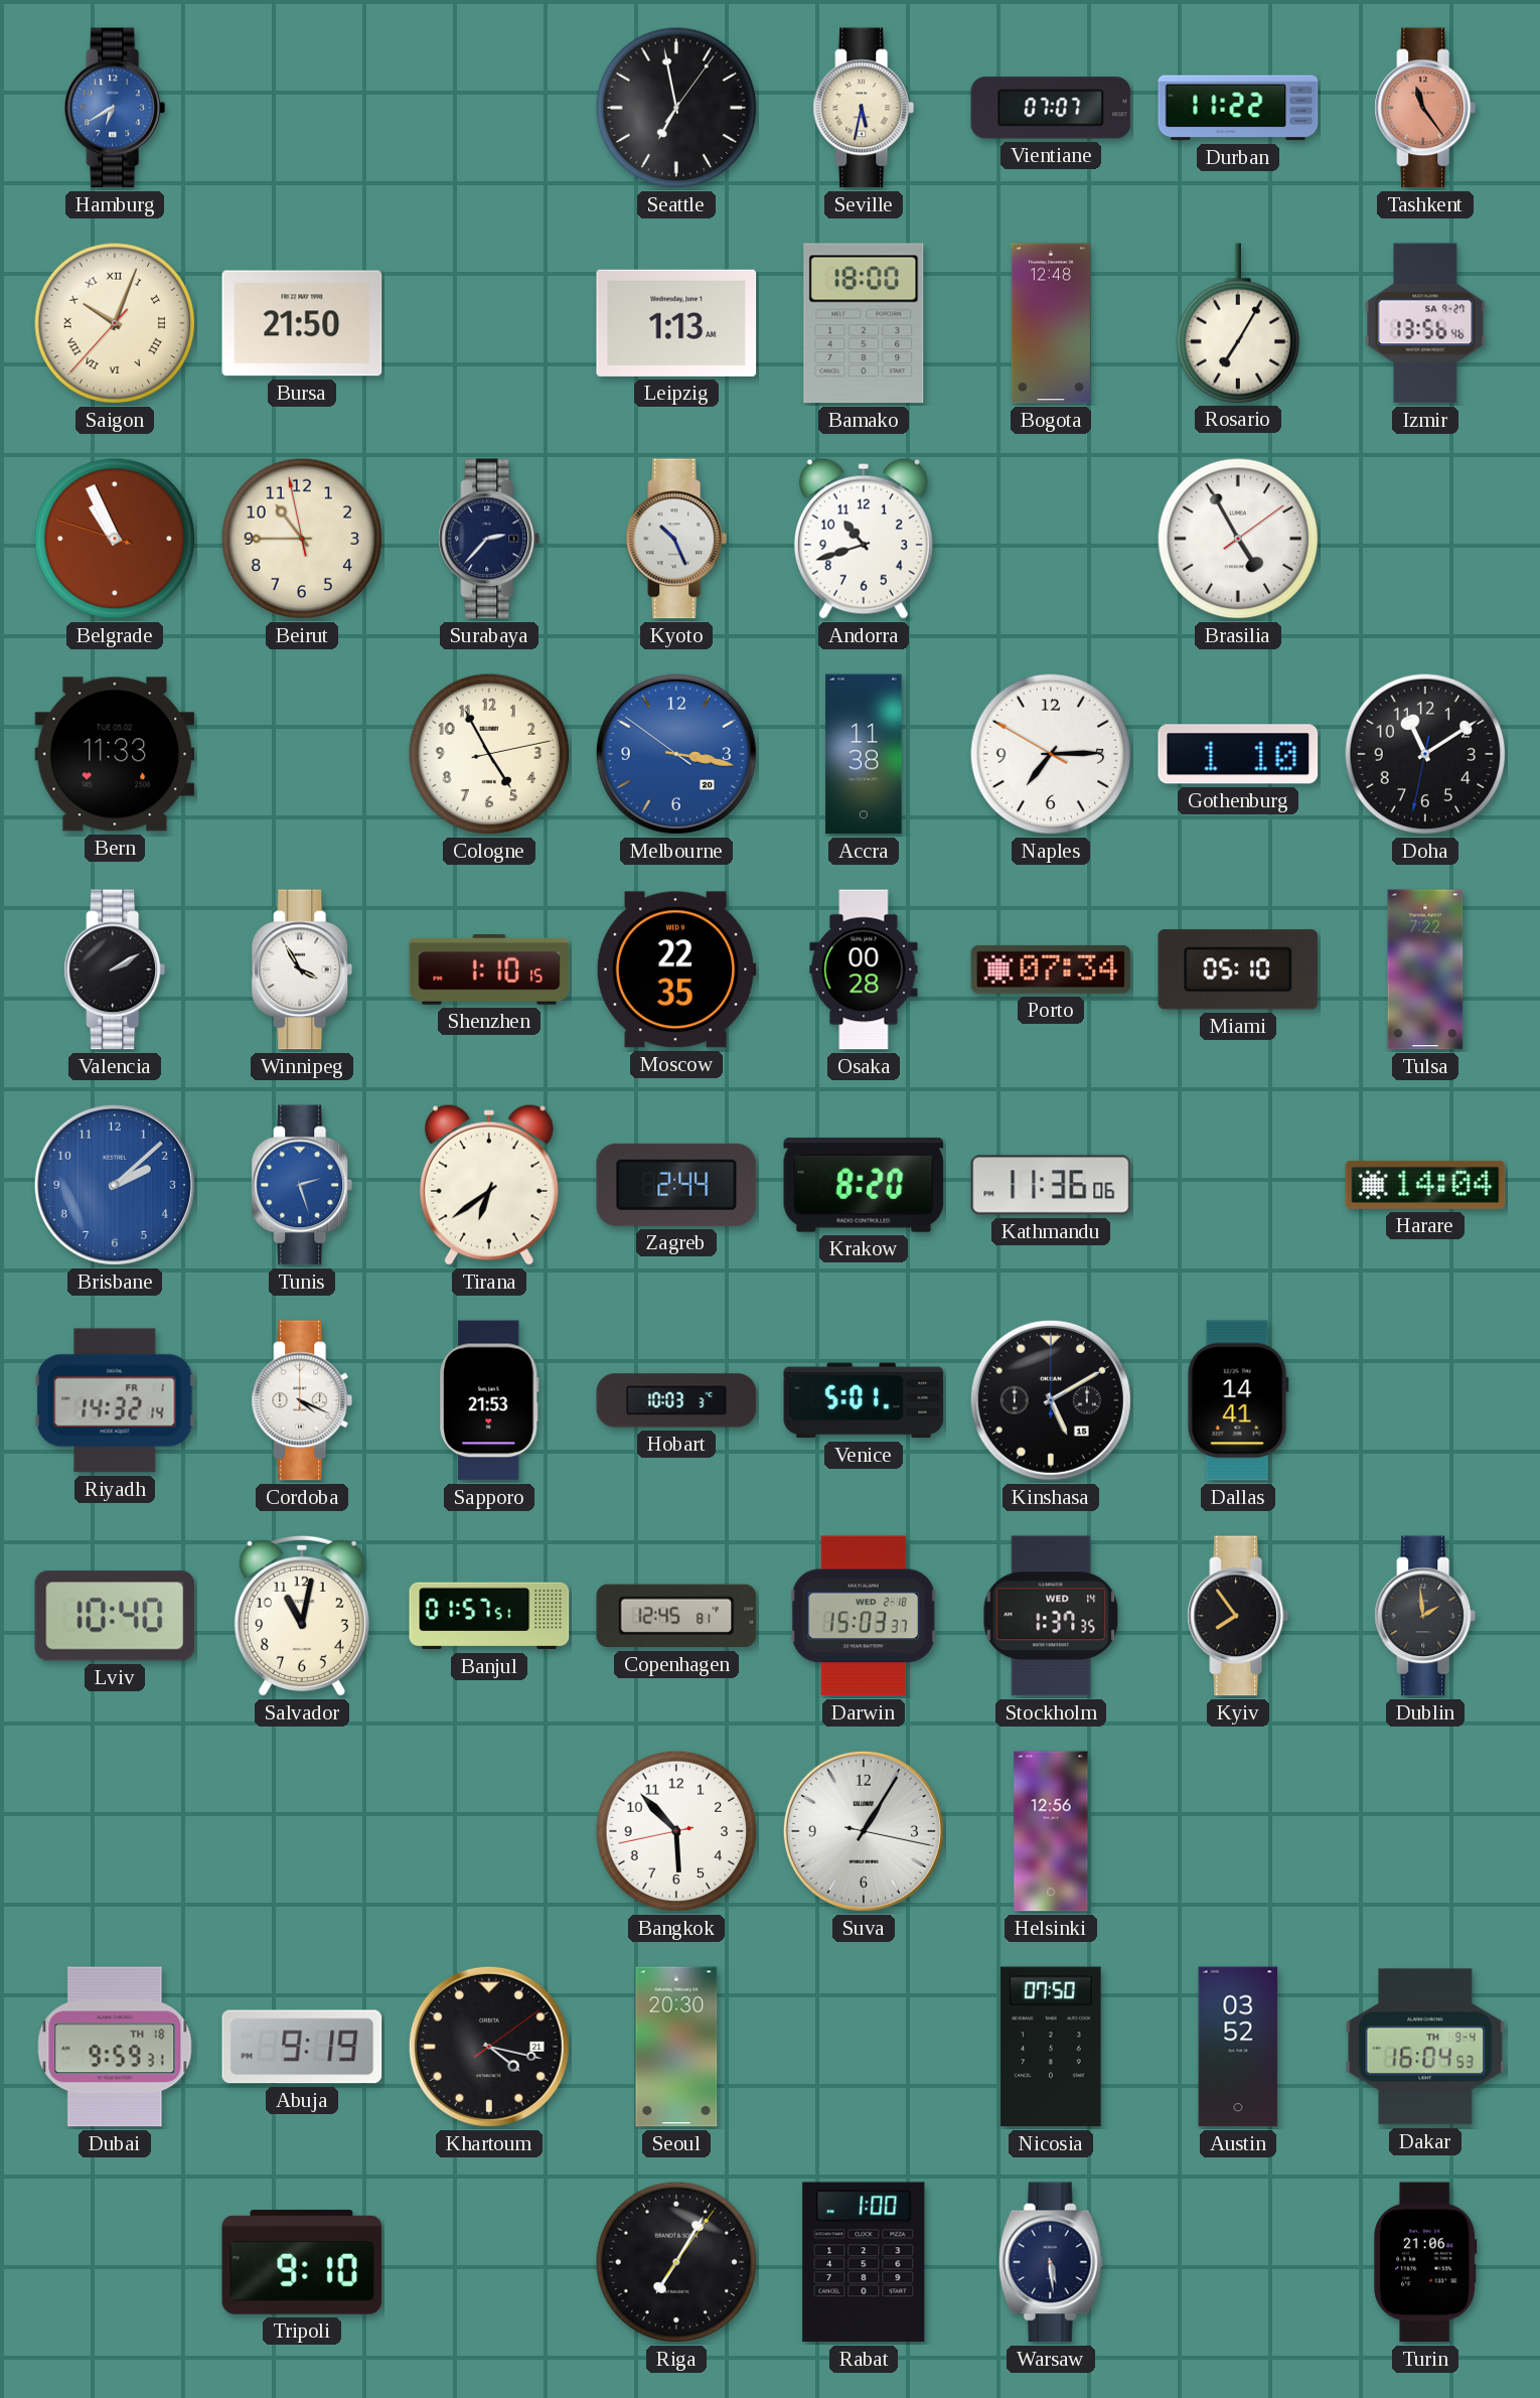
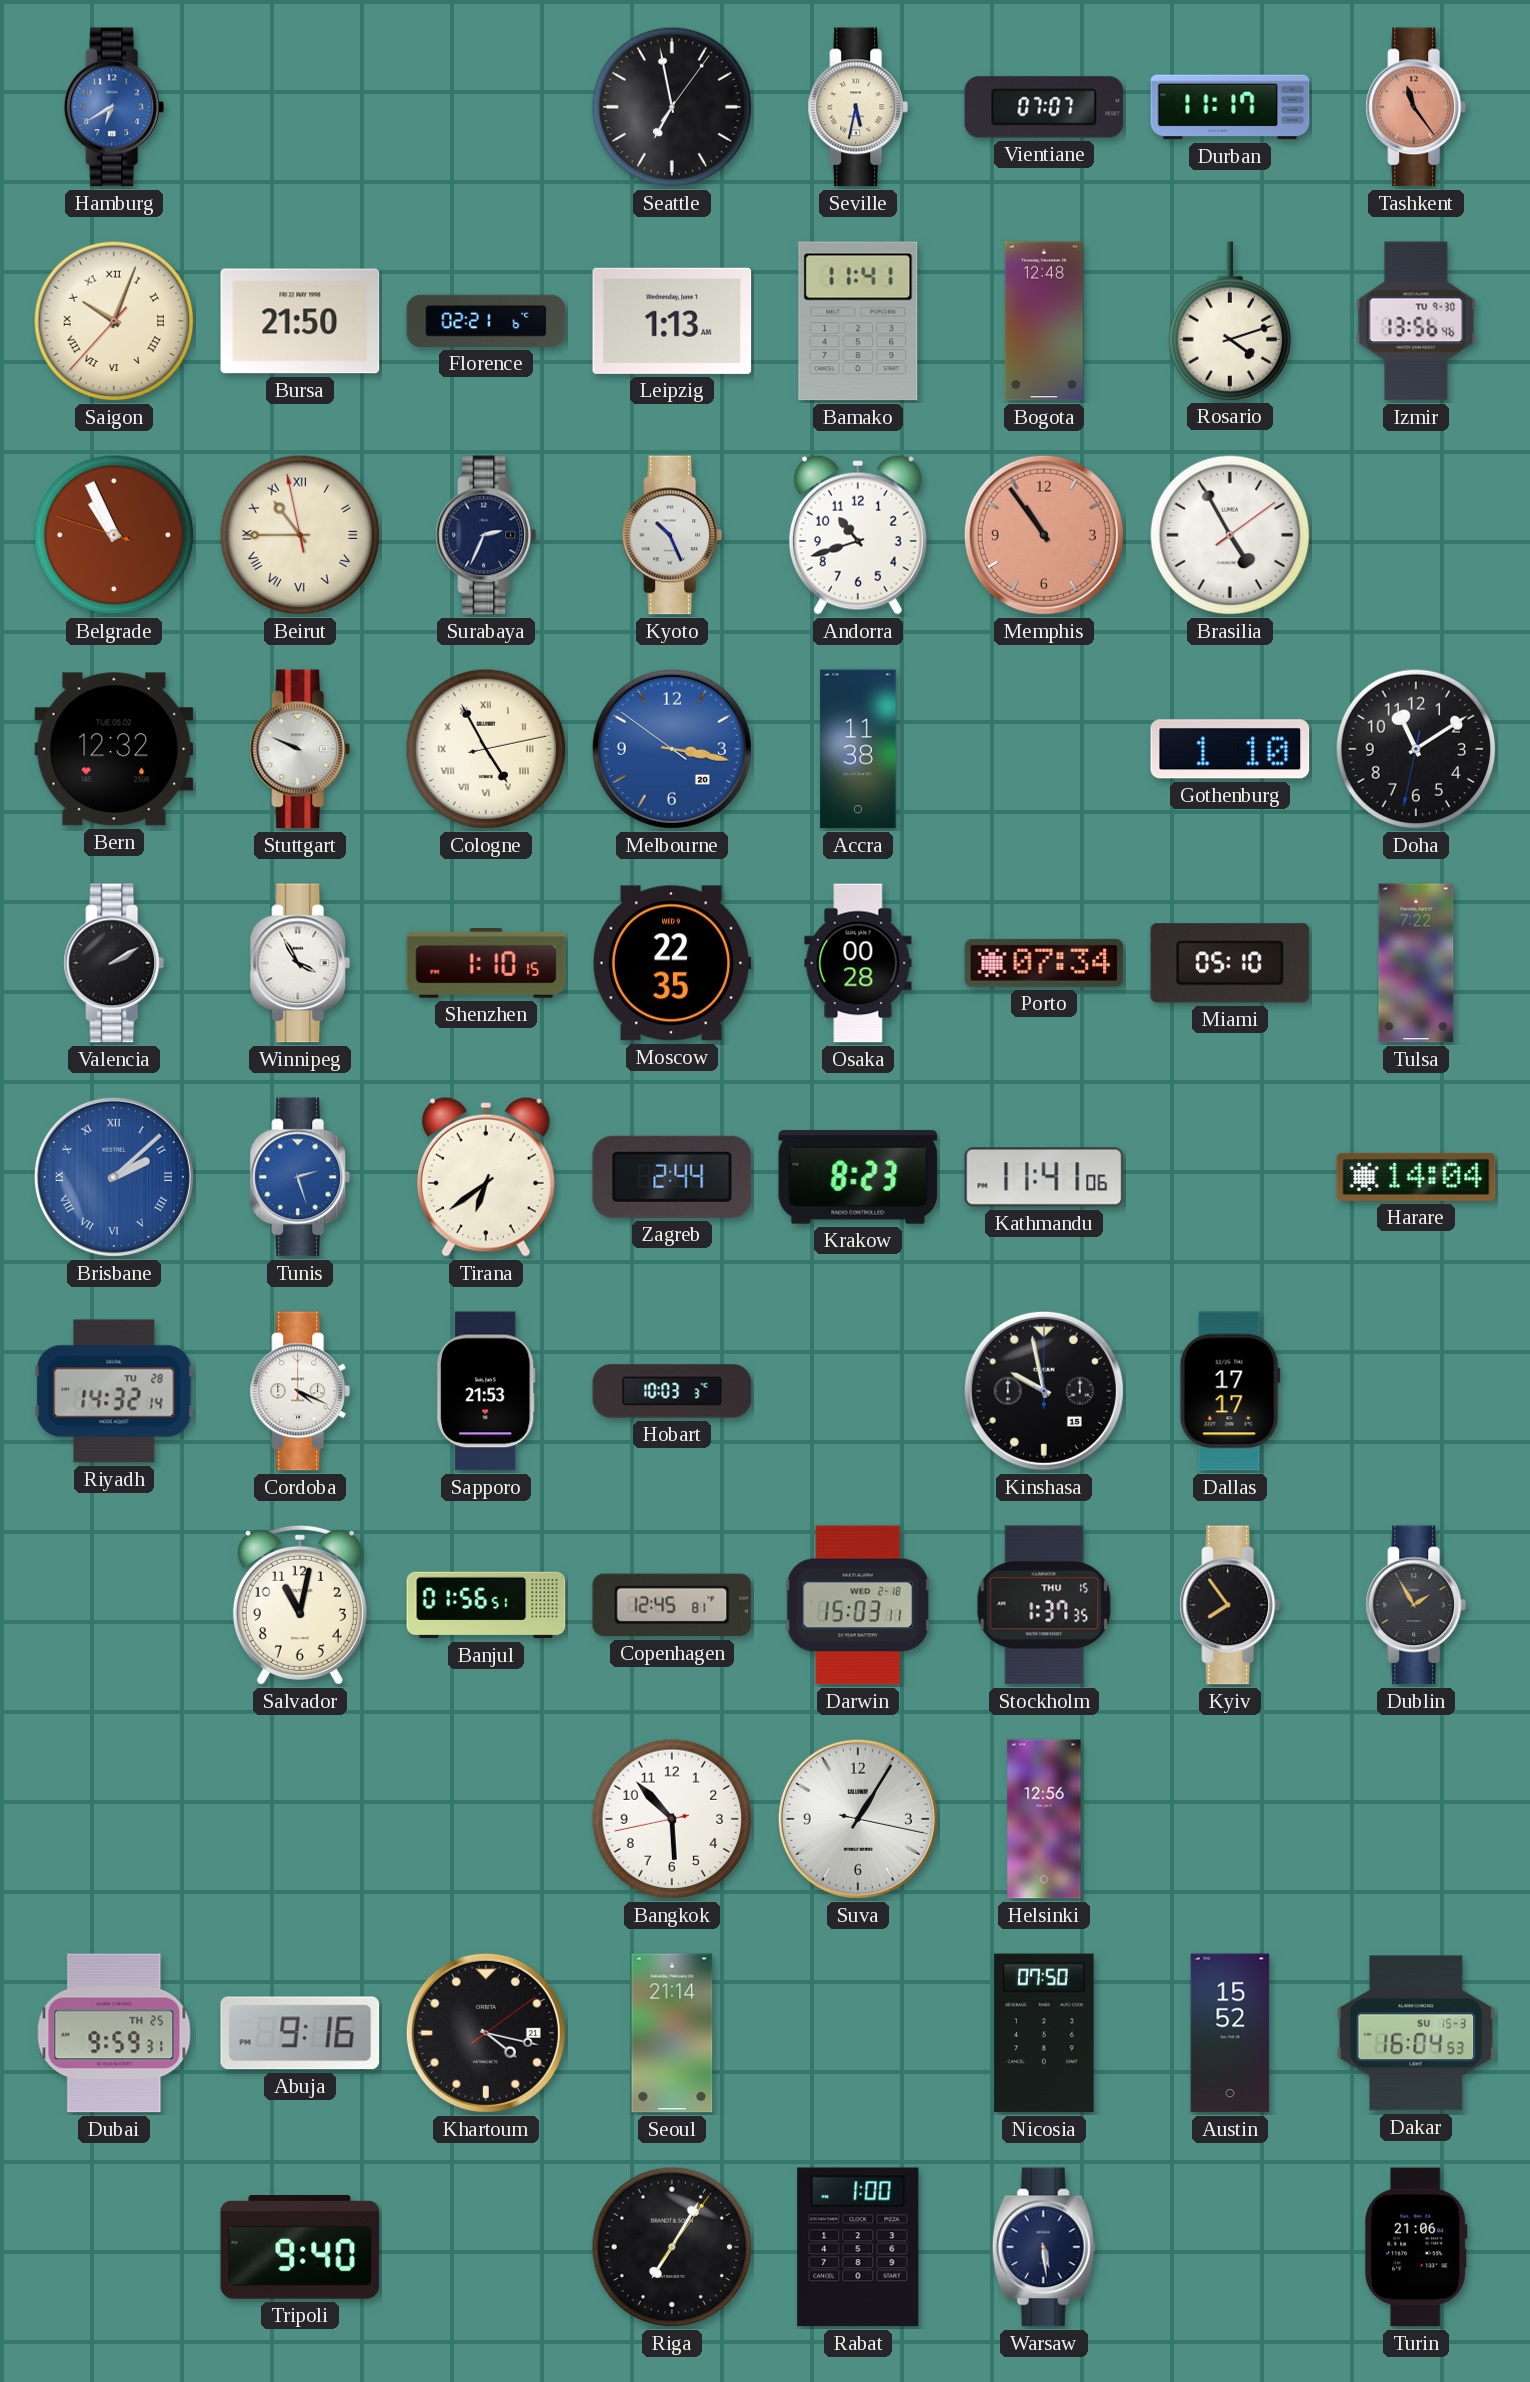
Durban: 11:22 -> 11:17
Florence: none -> 02:21
Bamako: 18:00 -> 11:41
Rosario: 7:05 -> 4:12
Izmir date: SA 9-27 -> TU 9-30
Beirut numerals: Arabic -> Roman
Surabaya: 2:37 -> 2:34
Memphis: none -> 10:54
Bern: 11:33 -> 12:32
Stuttgart: none -> 9:49
Cologne numerals: Arabic -> Roman
Naples: 7:14 -> none
Brisbane numerals: Arabic -> Roman
Krakow: 8:20 -> 8:23
Kathmandu: 11:36 -> 11:41
Riyadh date: FR 1 -> TU 28
Venice: 5:01 -> none
Kinshasa: 5:10 -> 9:58
Dallas: 14:41 -> 17:17
Lviv: 10:40 -> none
Banjul: 01:57 -> 01:56
Darwin: 15:03:37 -> 15:03:11
Stockholm date: WED 14 -> THU 15
Dublin: 1:59 -> 1:55
Dubai date: TH 18 -> TH 25
Abuja: 9:19 -> 9:16
Seoul: 20:30 -> 21:14
Austin: 03:52 -> 15:52
Dakar date: TH 9-4 -> SU 15-3
Tripoli: 9:10 -> 9:40
